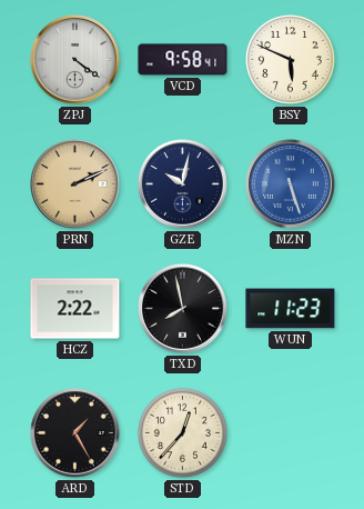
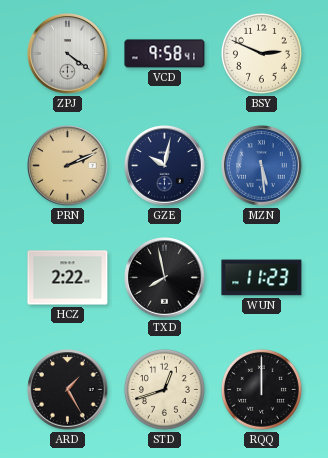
BSY: 5:49 -> 2:49
MZN: 5:27 -> 5:29
STD: 12:37 -> 12:42
RQQ: none -> 12:00
